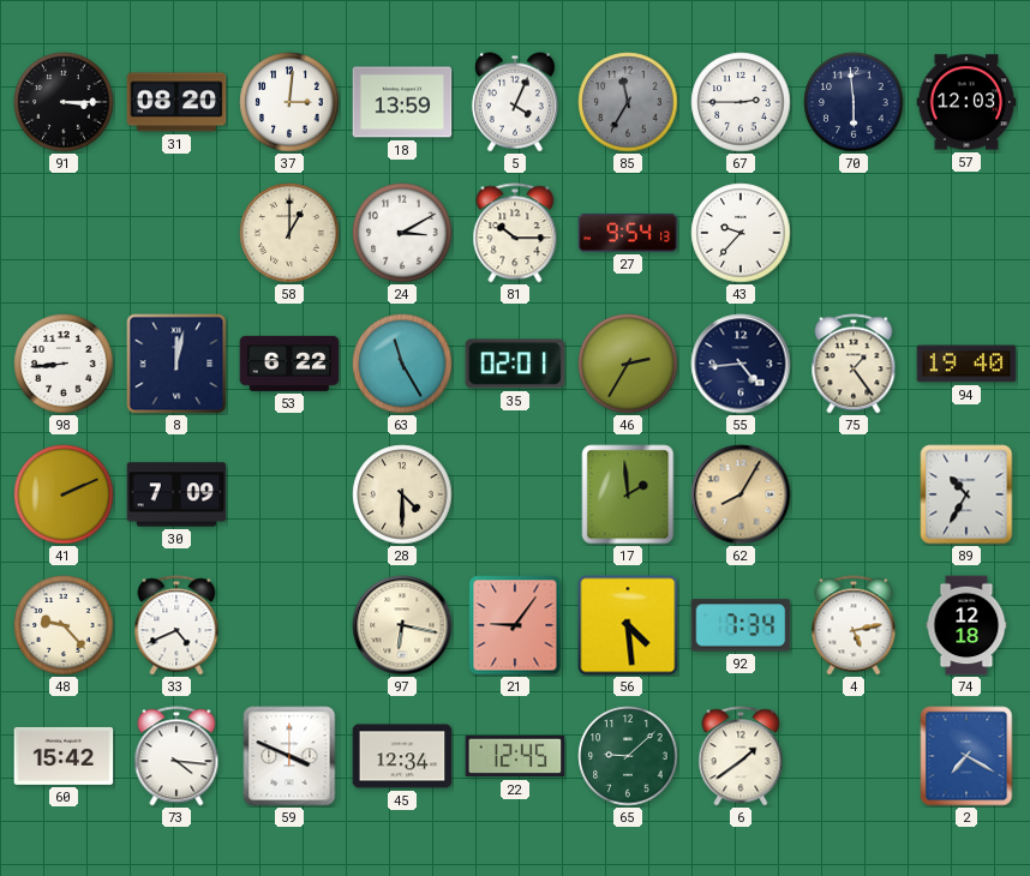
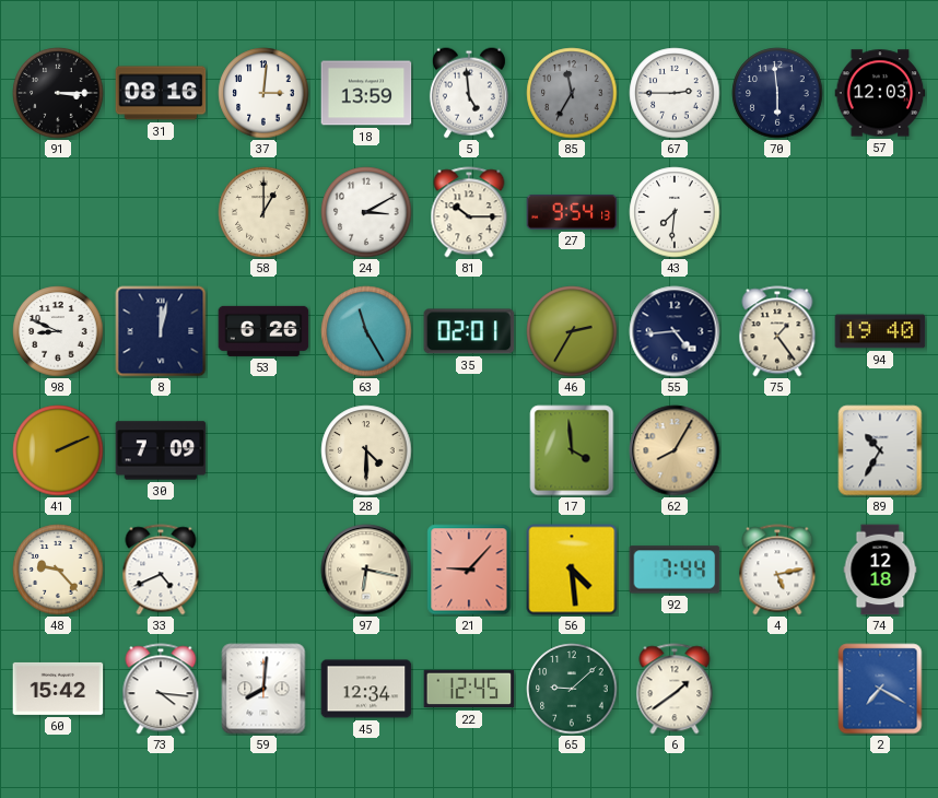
31: 08:20 -> 08:16
5: 4:04 -> 4:59
43: 9:37 -> 7:31
98: 8:44 -> 8:49
53: 6:22 -> 6:26
17: 1:59 -> 3:59
21: 9:06 -> 9:07
92: 7:34 -> 7:44
59: 3:49 -> 8:01
